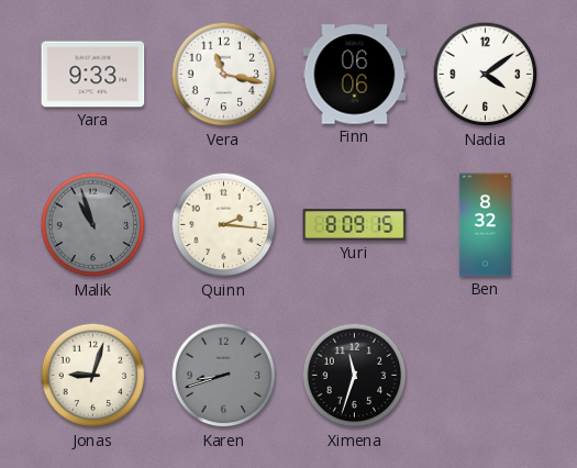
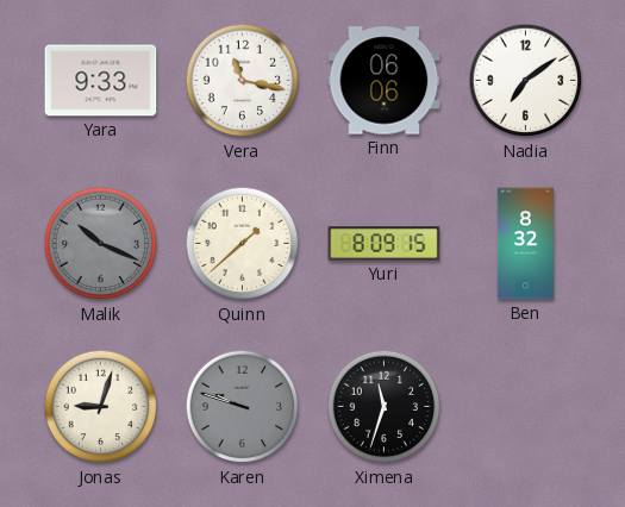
Nadia: 4:09 -> 7:09
Malik: 10:57 -> 10:19
Quinn: 2:16 -> 1:38
Karen: 8:42 -> 9:48
